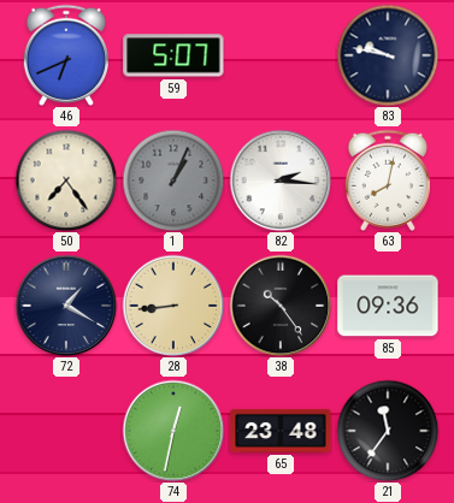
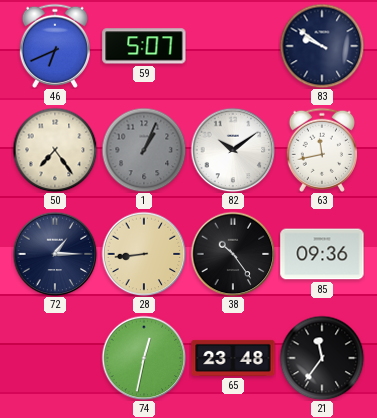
83: 9:47 -> 9:51
82: 2:16 -> 10:09
63: 8:02 -> 11:43
72: 1:20 -> 1:15
